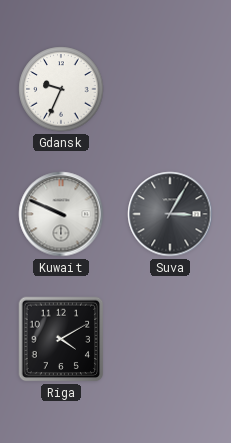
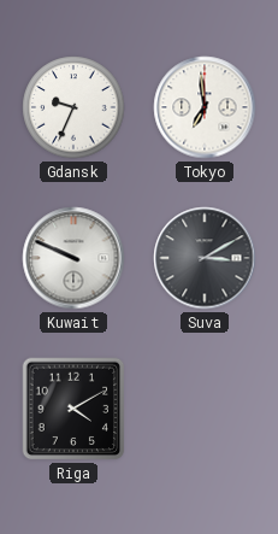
Tokyo: none -> 6:59
Suva: 3:05 -> 3:10
